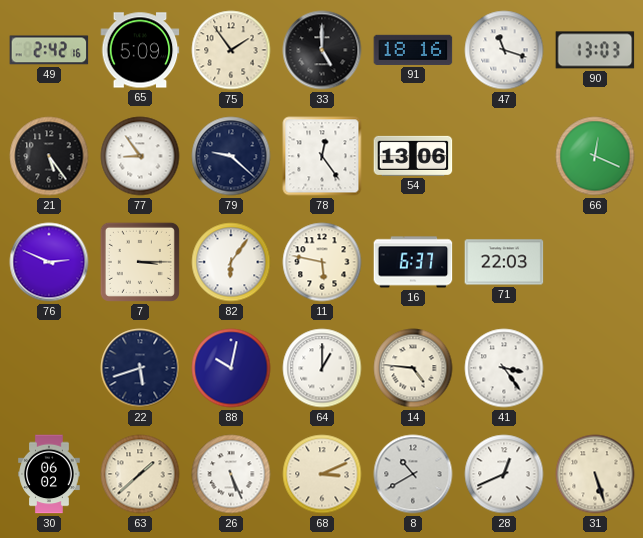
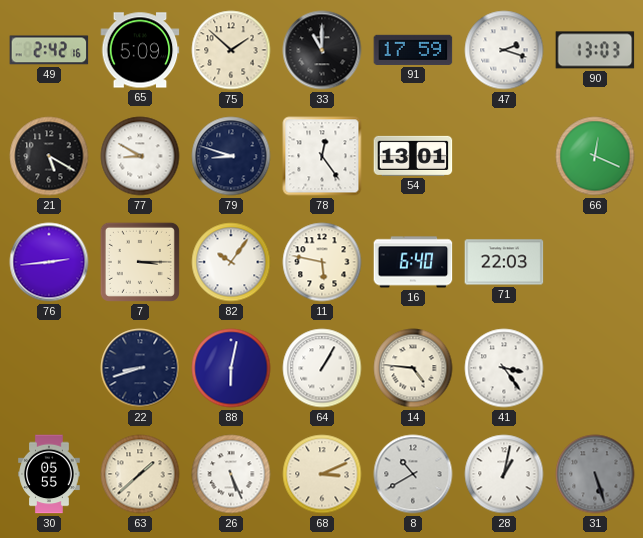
75: 1:54 -> 1:52
33: 5:00 -> 11:00
91: 18:16 -> 17:59
47: 11:18 -> 2:18
21: 5:24 -> 5:20
77: 8:54 -> 8:50
79: 9:22 -> 8:48
54: 13:06 -> 13:01
76: 2:49 -> 2:44
82: 6:06 -> 10:06
16: 6:37 -> 6:40
22: 5:42 -> 8:42
88: 10:02 -> 6:02
64: 1:00 -> 1:05
30: 06:02 -> 05:55
28: 12:41 -> 1:02
31 dial: cream -> grey
